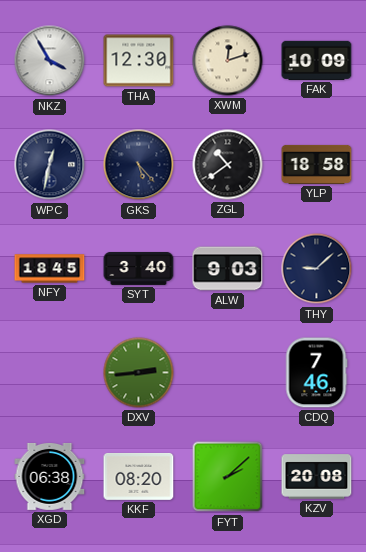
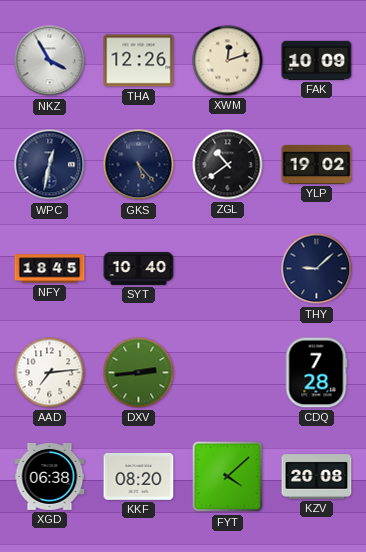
THA: 12:30 -> 12:26
YLP: 18:58 -> 19:02
SYT: 3:40 -> 10:40
ALW: 9:03 -> none
AAD: none -> 7:14
CDQ: 7:46 -> 7:28
FYT: 2:08 -> 4:08
